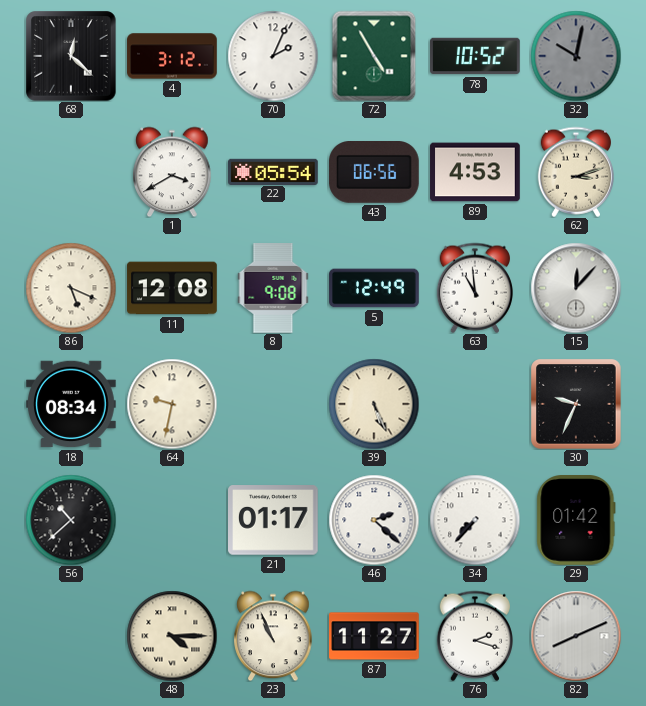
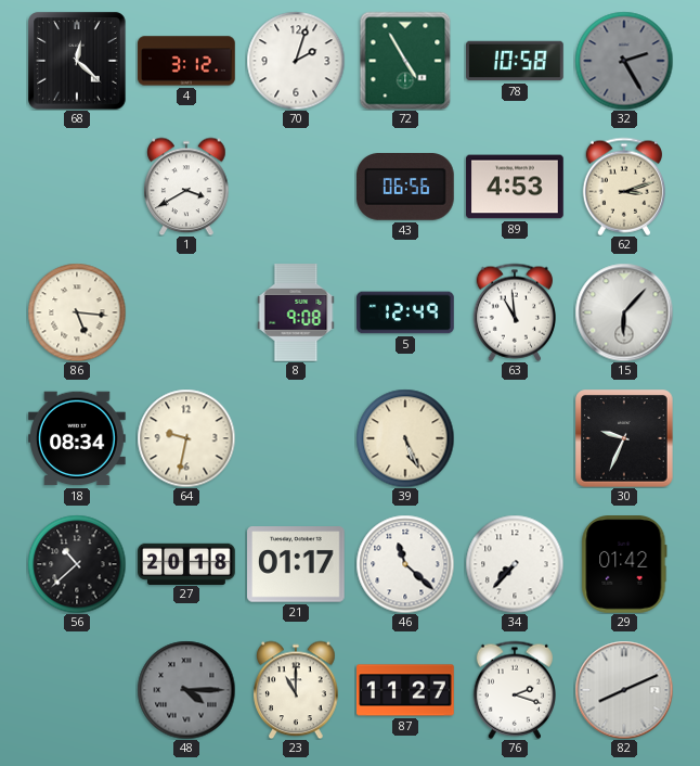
70: 2:04 -> 2:03
78: 10:52 -> 10:58
32: 10:02 -> 2:25
22: 05:54 -> none
86: 5:19 -> 5:16
11: 12:08 -> none
15: 12:07 -> 6:07
27: none -> 20:18
46: 2:22 -> 11:22
48 dial: cream -> grey
23: 10:56 -> 11:00
